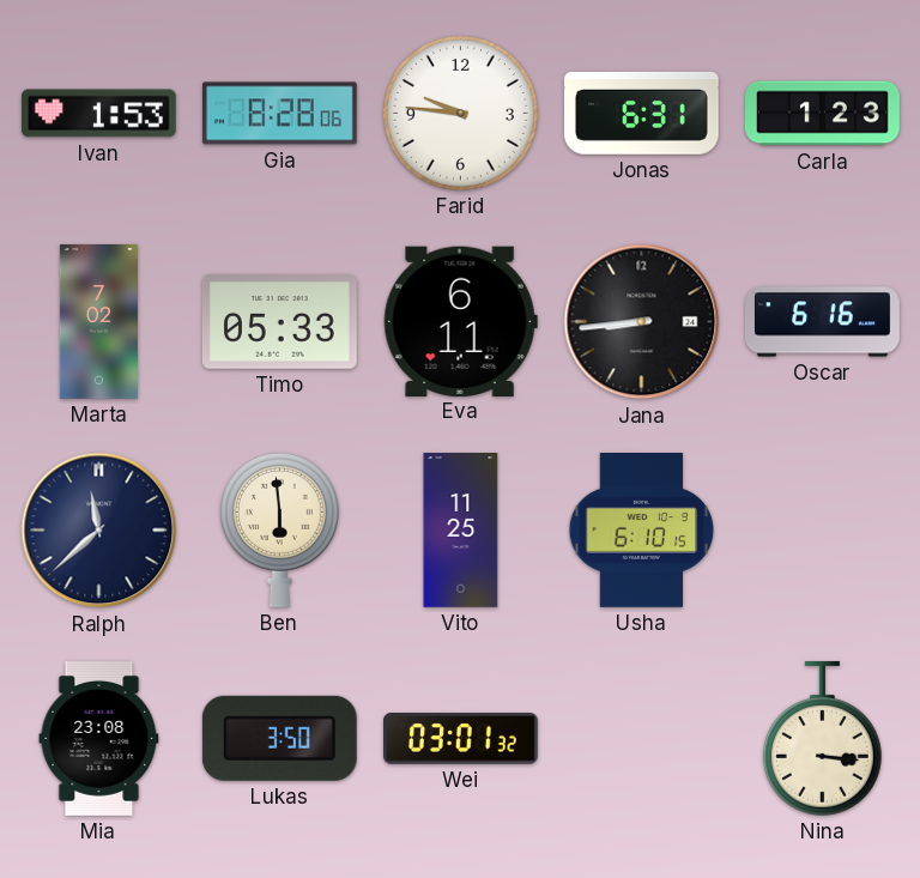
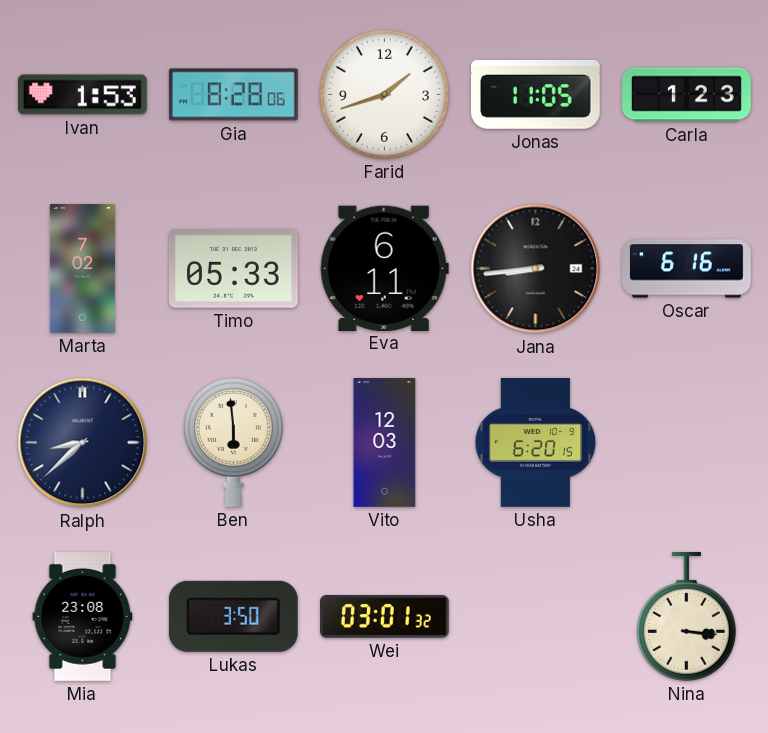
Farid: 9:46 -> 1:42
Jonas: 6:31 -> 11:05
Ralph: 11:38 -> 8:38
Vito: 11:25 -> 12:03
Usha: 6:10 -> 6:20
